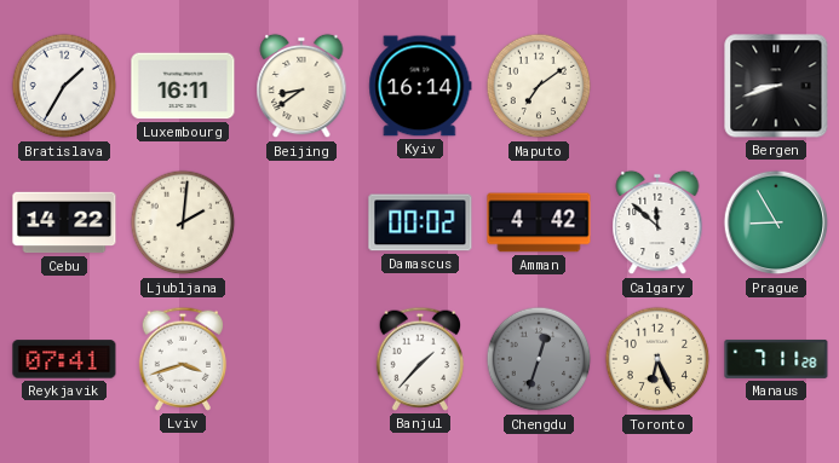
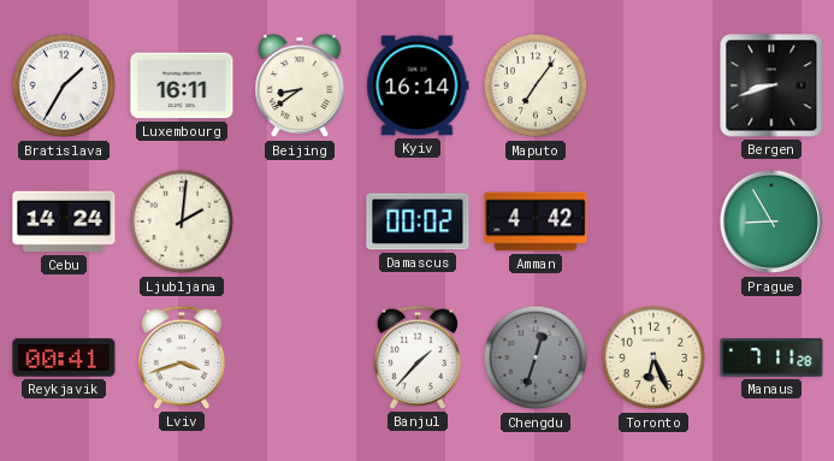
Maputo: 7:09 -> 7:06
Cebu: 14:22 -> 14:24
Calgary: 11:52 -> none
Reykjavik: 07:41 -> 00:41
